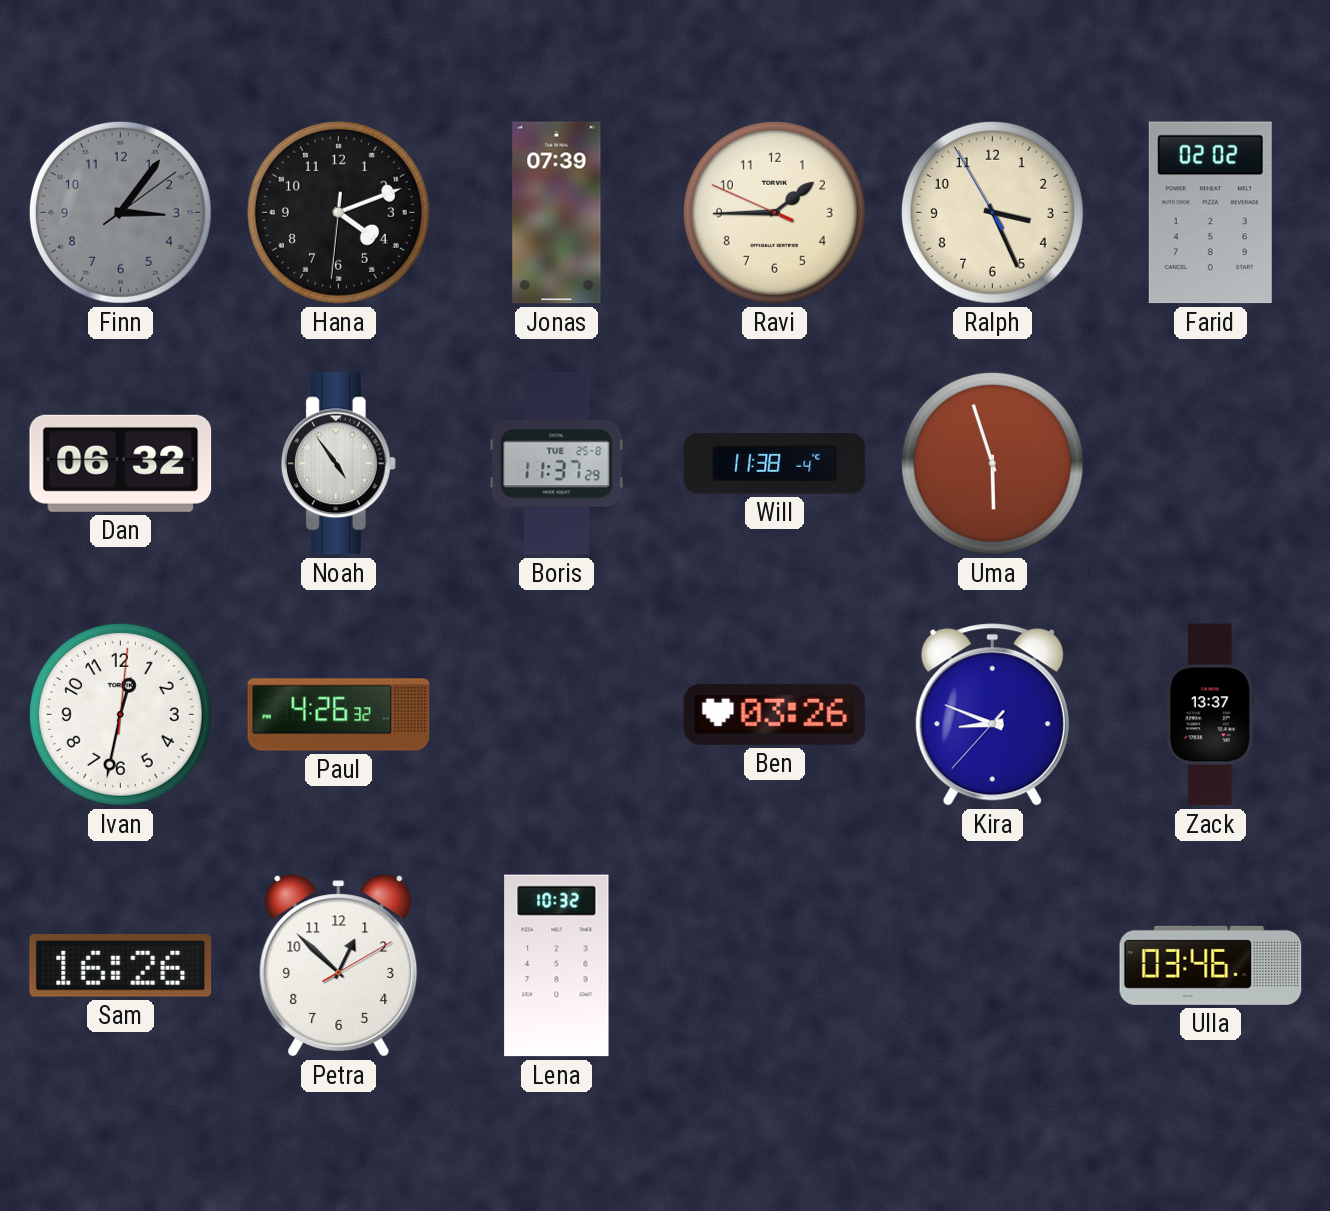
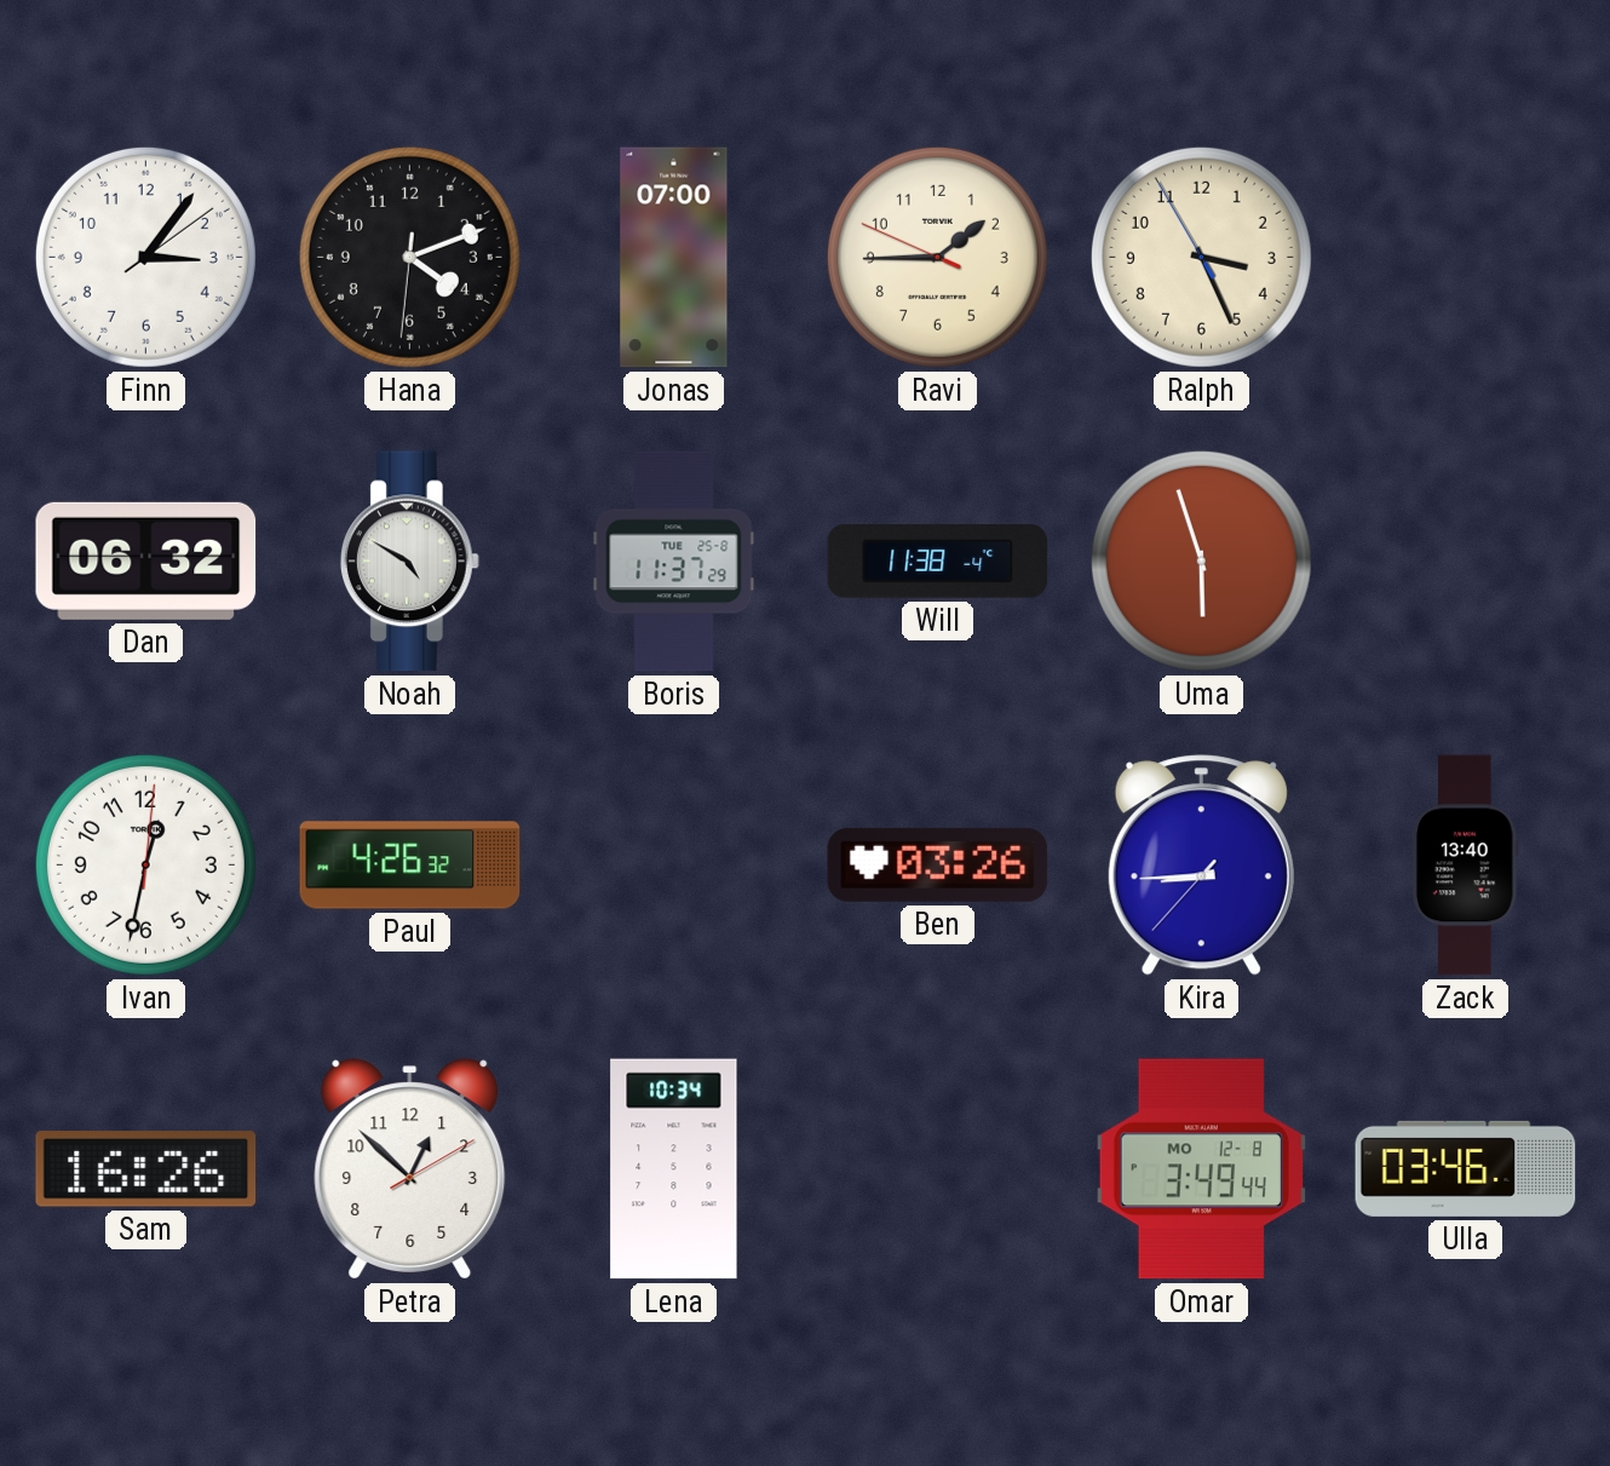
Finn dial: grey -> white
Jonas: 07:39 -> 07:00
Farid: 02:02 -> none
Noah: 4:54 -> 4:50
Kira: 8:48 -> 8:44
Zack: 13:37 -> 13:40
Lena: 10:32 -> 10:34
Omar: none -> 3:49
